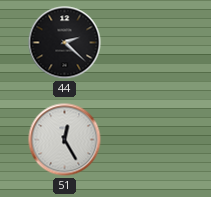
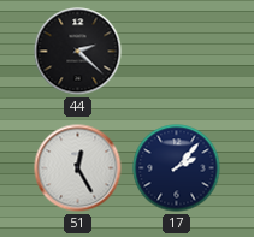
17: none -> 2:07
